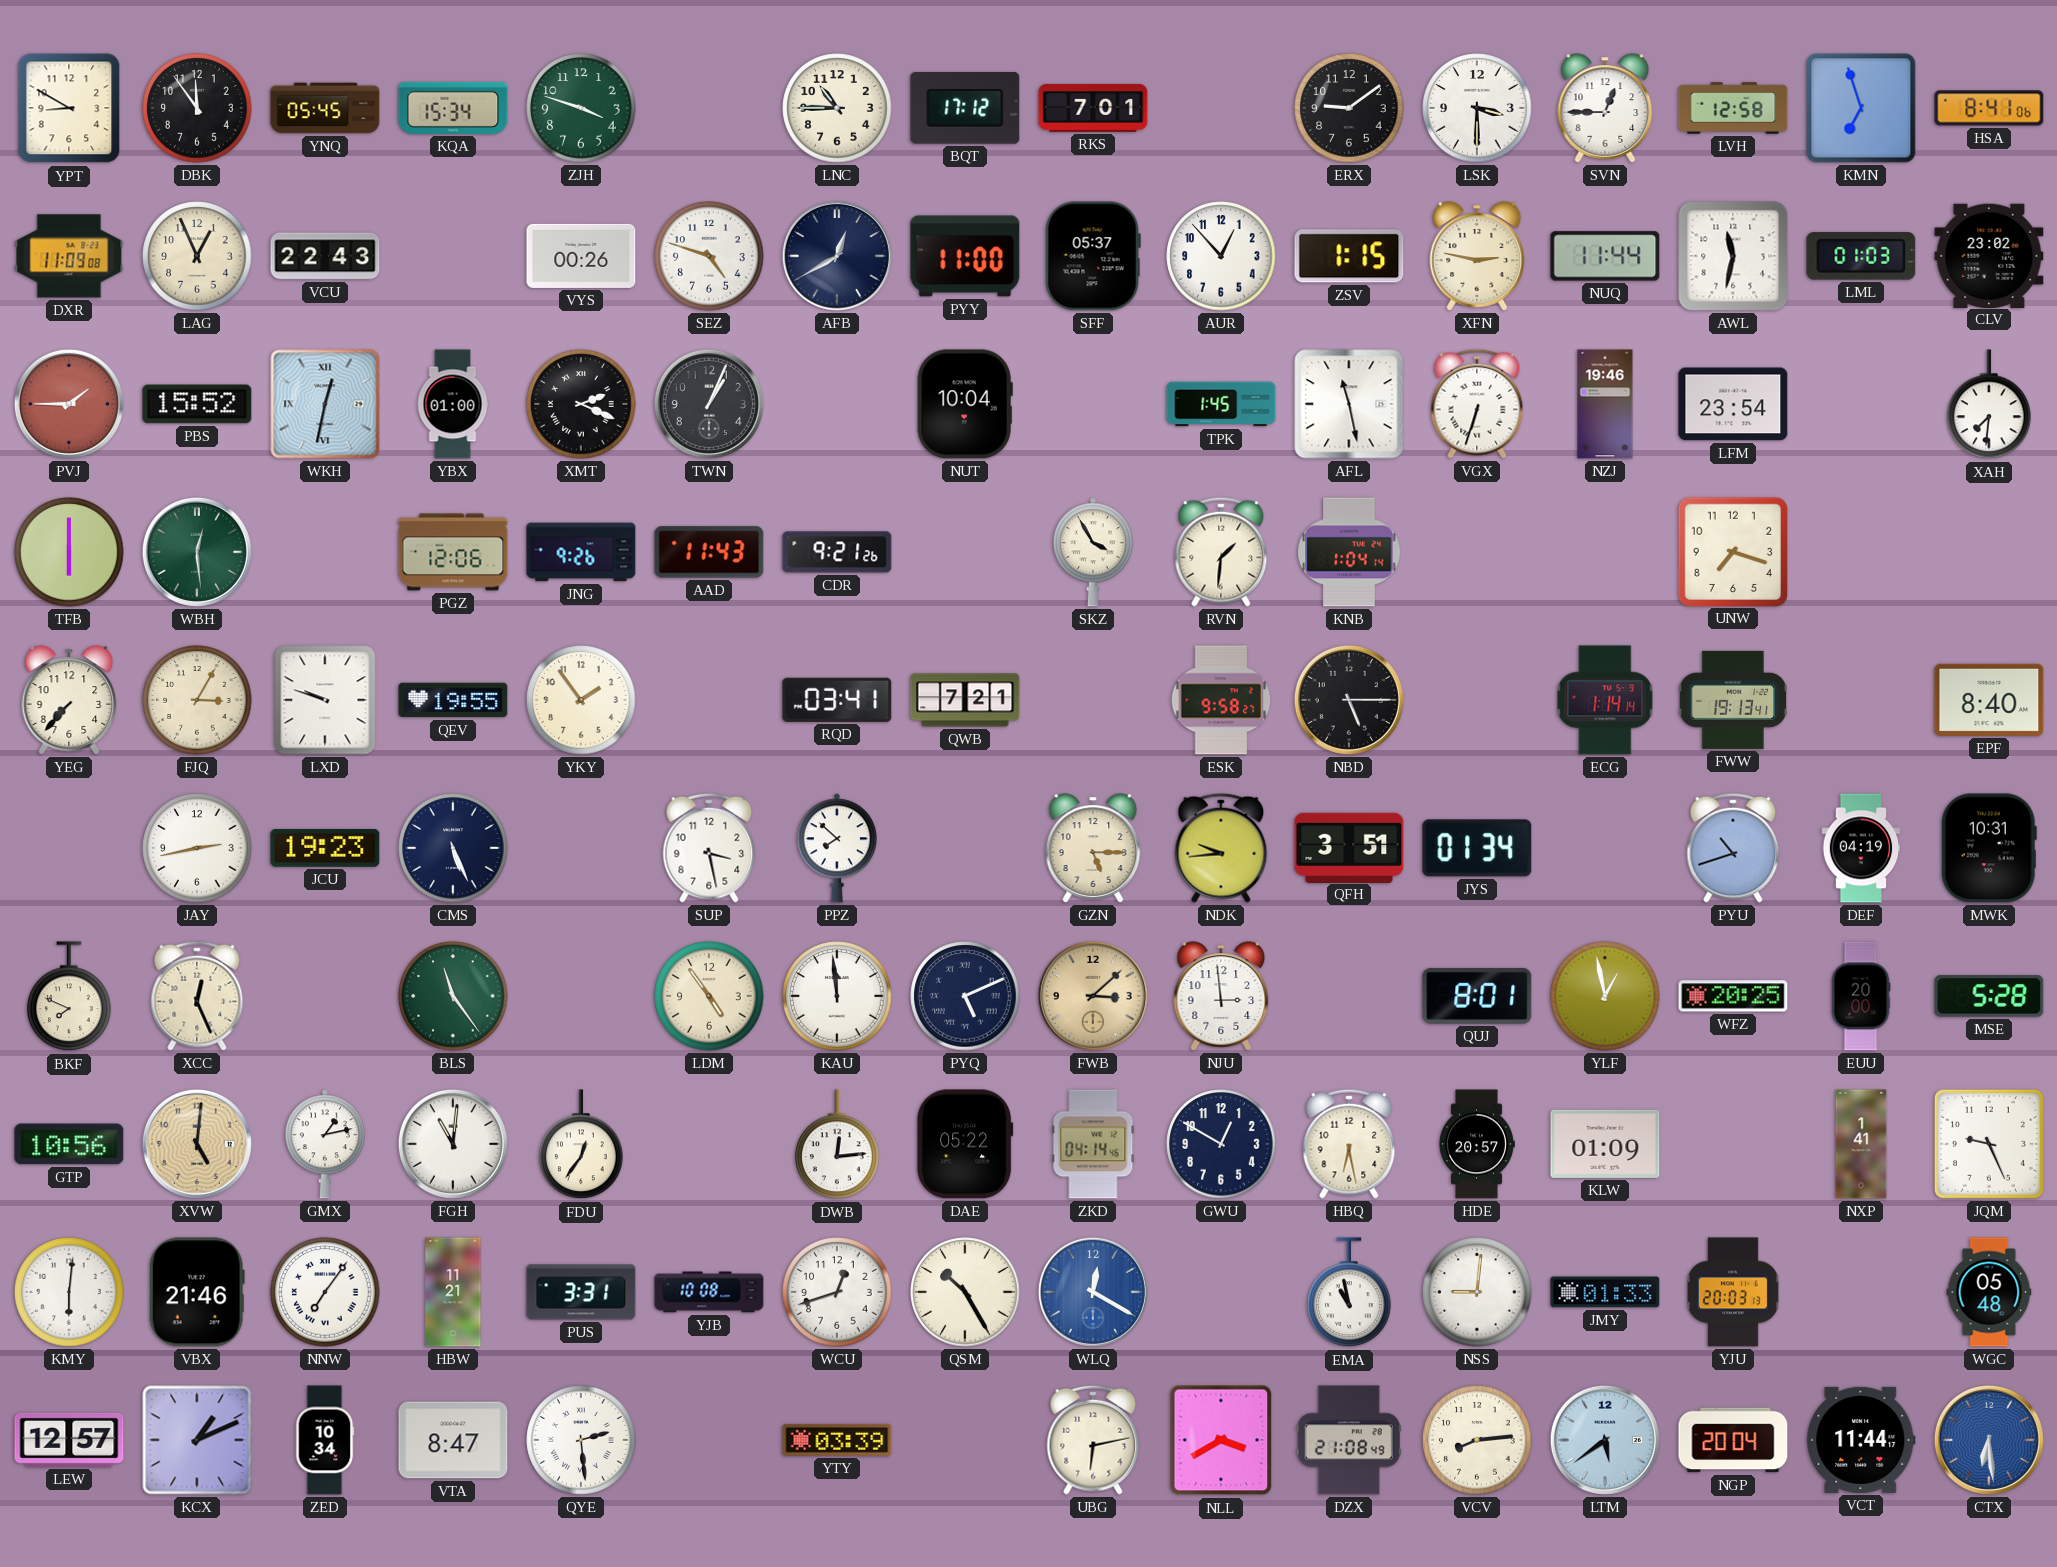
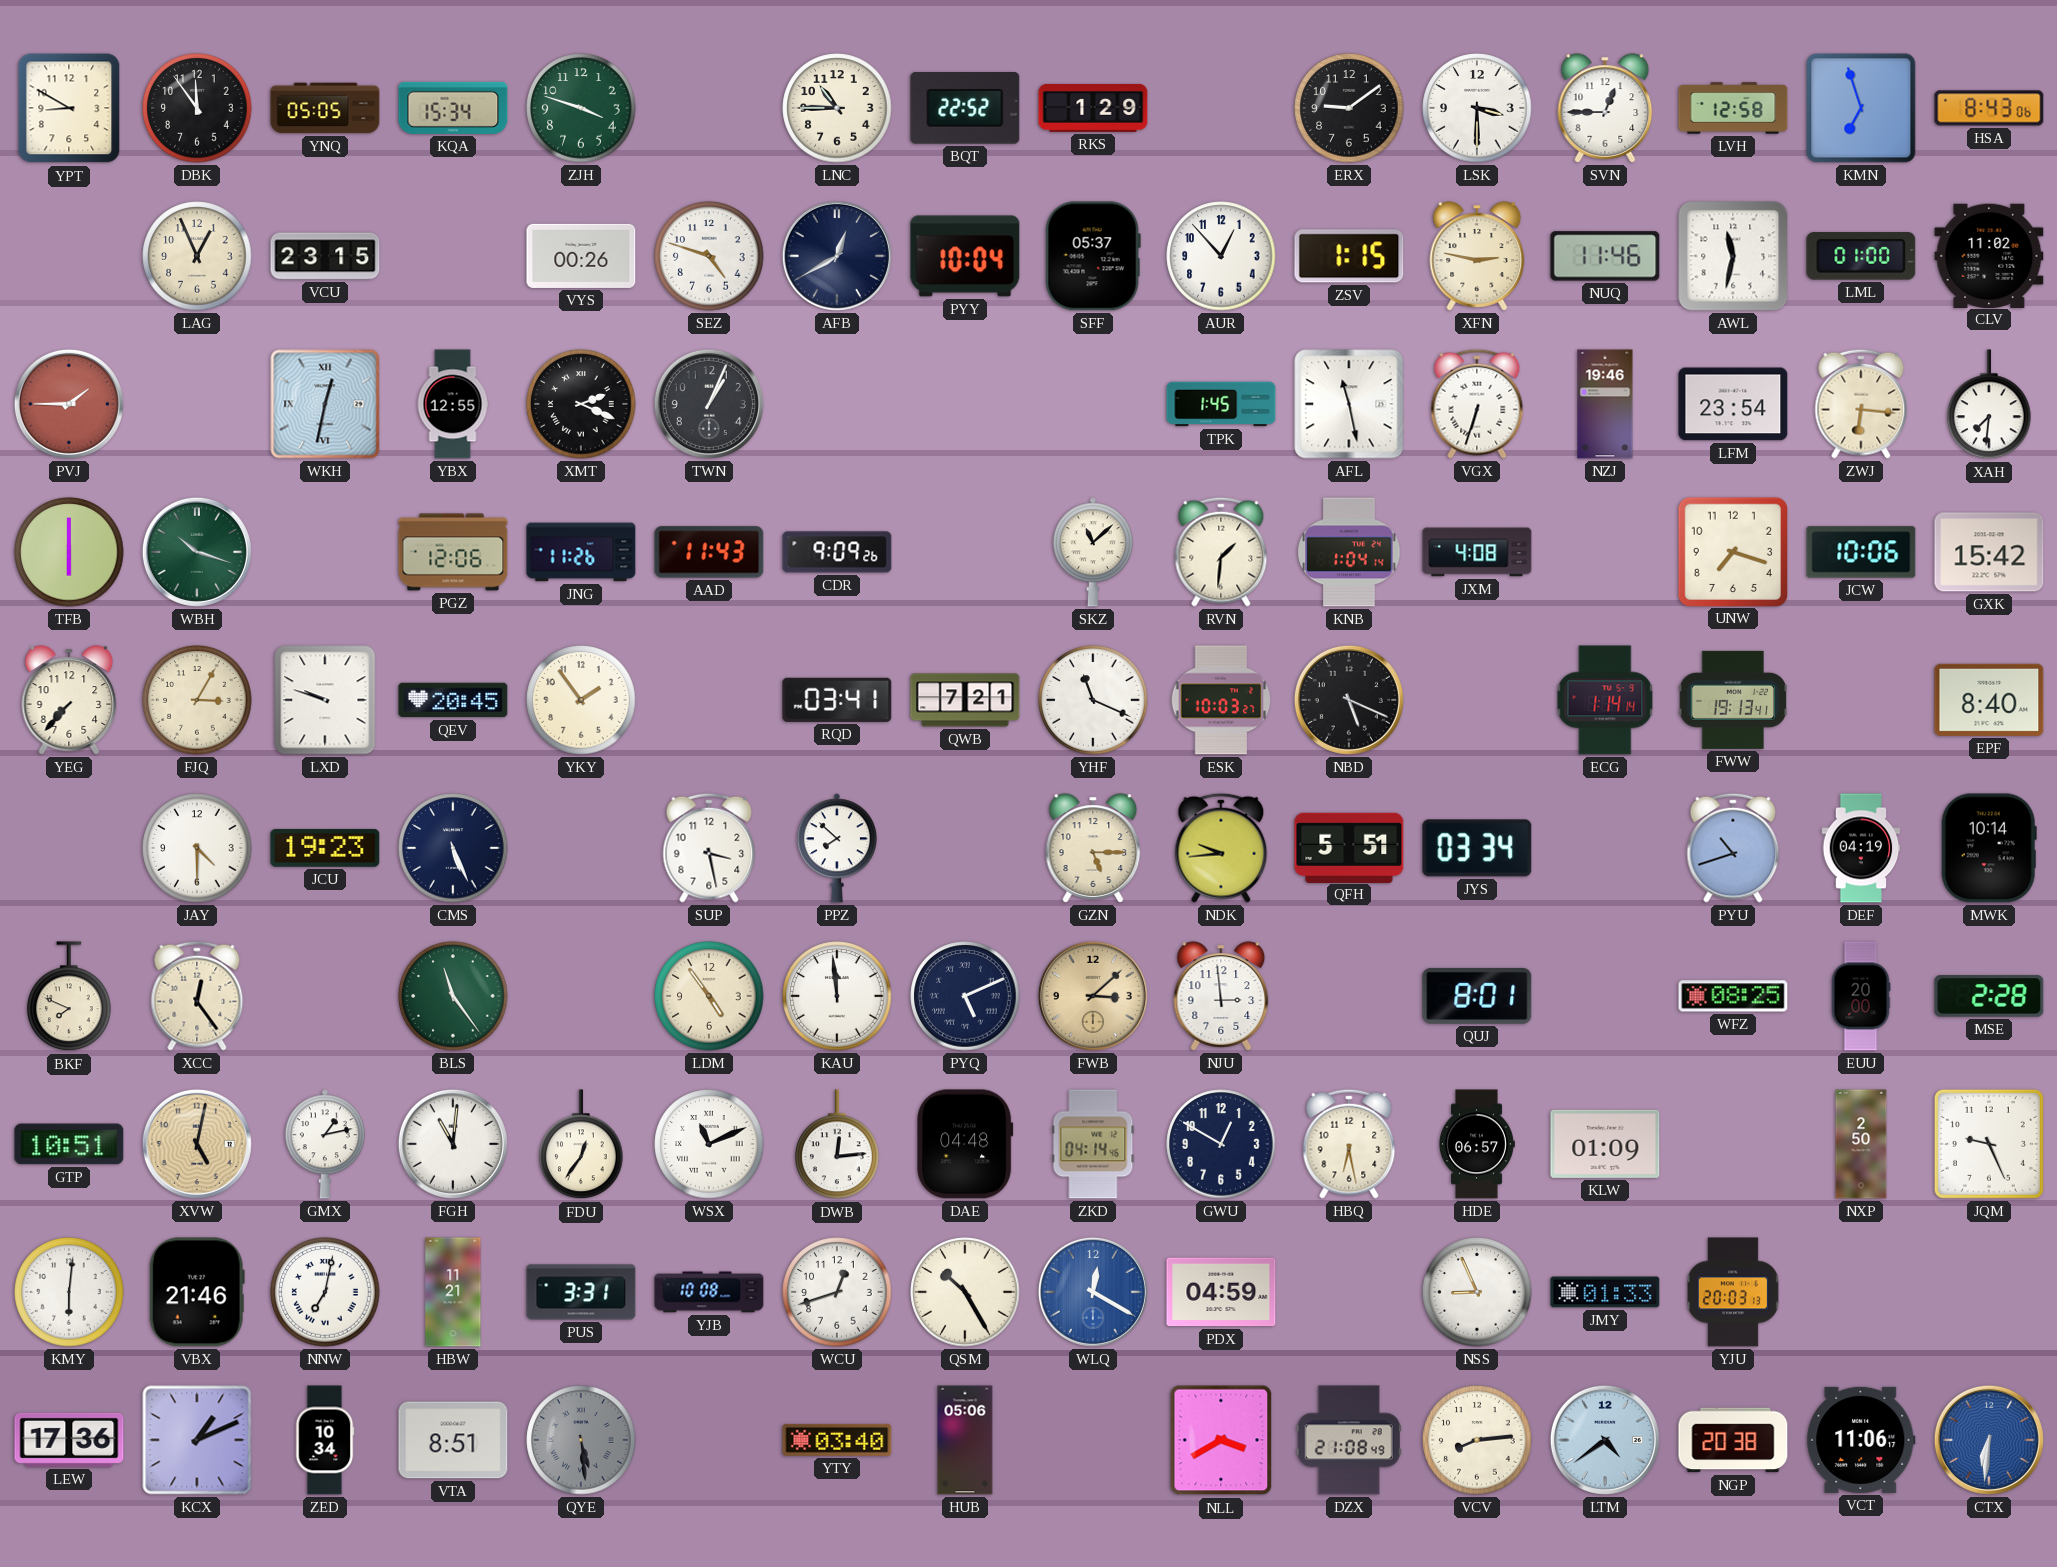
YNQ: 05:45 -> 05:05
BQT: 17:12 -> 22:52
RKS: 7:01 -> 1:29
HSA: 8:41 -> 8:43
DXR: 11:09 -> none
VCU: 22:43 -> 23:15
PYY: 11:00 -> 10:04
NUQ: 11:44 -> 11:46
LML: 01:03 -> 01:00
CLV: 23:02 -> 11:02
PBS: 15:52 -> none
YBX: 01:00 -> 12:55
NUT: 10:04 -> none
ZWJ: none -> 6:16
WBH: 12:29 -> 10:18
JNG: 9:26 -> 11:26
CDR: 9:21 -> 9:09
SKZ: 3:55 -> 11:08
JXM: none -> 4:08
JCW: none -> 10:06
GXK: none -> 15:42
QEV: 19:55 -> 20:45
YHF: none -> 11:19
ESK: 9:58 -> 10:03
NBD: 5:15 -> 5:19
JAY: 2:43 -> 4:30
QFH: 3:51 -> 5:51
JYS: 01:34 -> 03:34
MWK: 10:31 -> 10:14
XCC: 12:26 -> 12:24
YLF: 12:58 -> none
WFZ: 20:25 -> 08:25
MSE: 5:28 -> 2:28
GTP: 10:56 -> 10:51
XVW: 5:01 -> 5:02
WSX: none -> 11:11
DAE: 05:22 -> 04:48
HDE: 20:57 -> 06:57
NXP: 1:41 -> 2:50
NNW: 7:06 -> 7:02
PDX: none -> 04:59
EMA: 10:58 -> none
NSS: 9:01 -> 8:56
WGC: 05:48 -> none
LEW: 12:57 -> 17:36
VTA: 8:47 -> 8:51
QYE: 2:29 -> 5:29
QYE dial: white -> grey
YTY: 03:39 -> 03:40
HUB: none -> 05:06
UBG: 6:13 -> none
LTM: 5:39 -> 4:39
NGP: 20:04 -> 20:38
VCT: 11:44 -> 11:06
CTX: 6:29 -> 6:31
